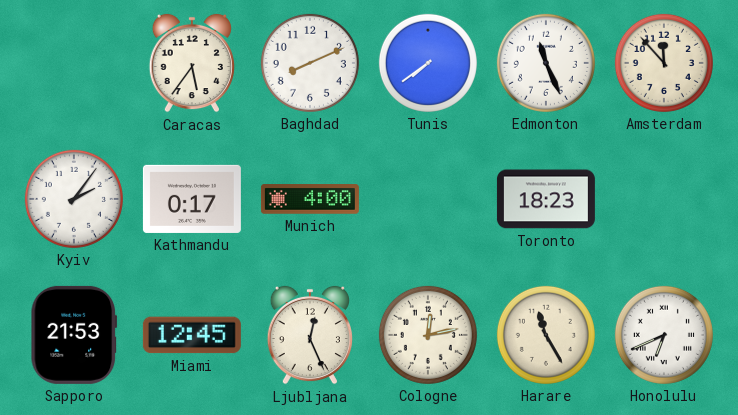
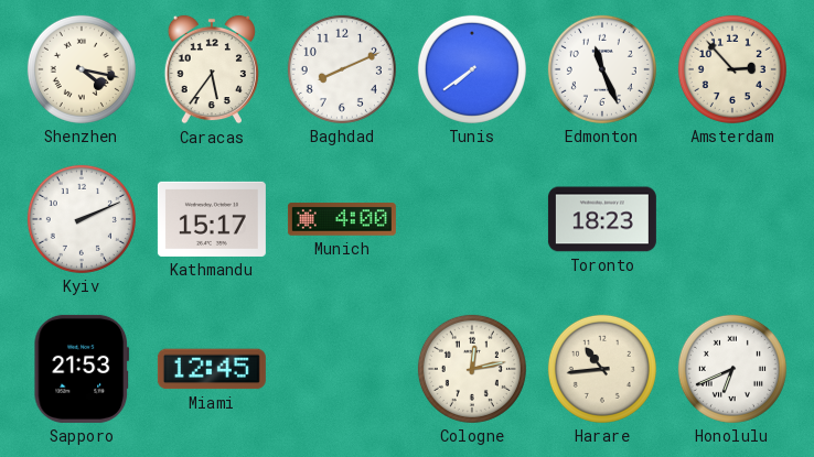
Shenzhen: none -> 4:17
Amsterdam: 11:53 -> 2:53
Kyiv: 2:06 -> 2:11
Kathmandu: 0:17 -> 15:17
Ljubljana: 12:26 -> none
Harare: 11:25 -> 10:44
